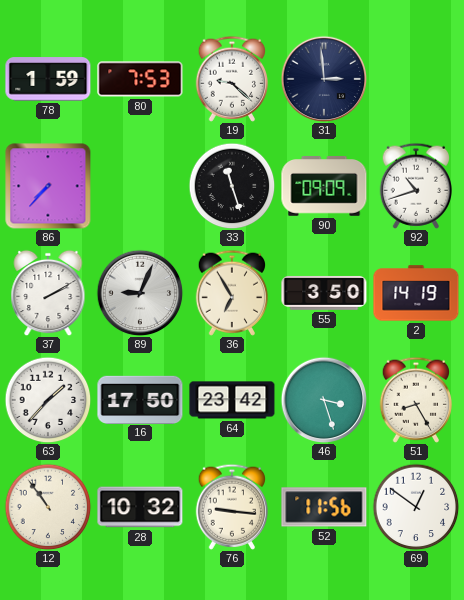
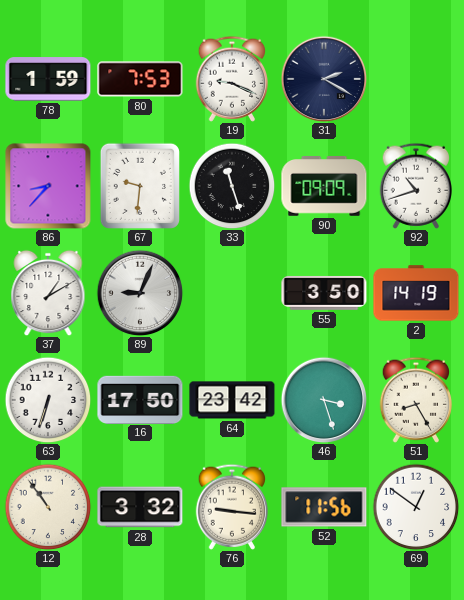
19: 9:22 -> 9:19
31: 2:59 -> 2:20
86: 7:37 -> 8:37
67: none -> 9:31
37: 2:10 -> 1:10
36: 6:55 -> none
63: 1:37 -> 6:33
28: 10:32 -> 3:32
